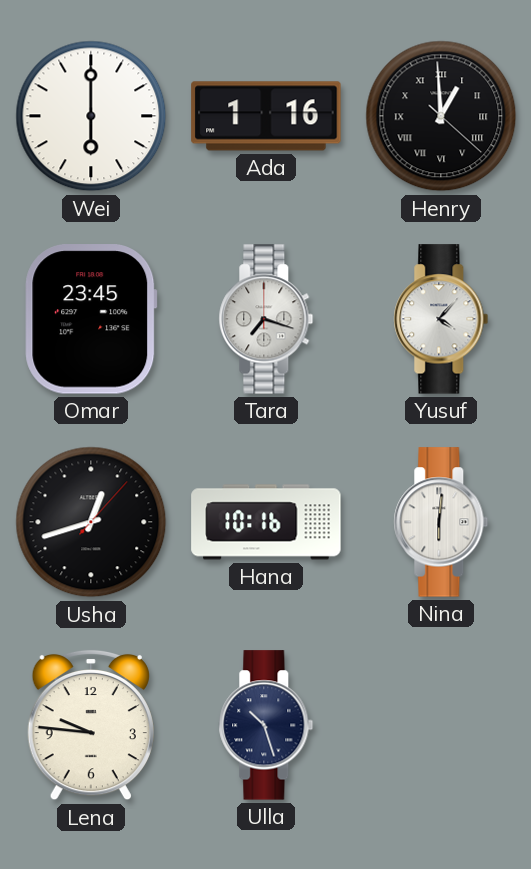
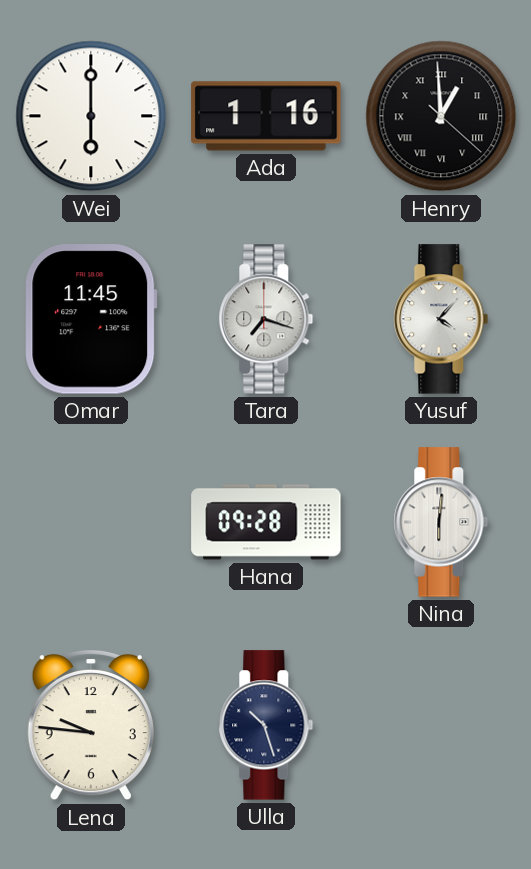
Omar: 23:45 -> 11:45
Usha: 12:42 -> none
Hana: 10:16 -> 09:28
